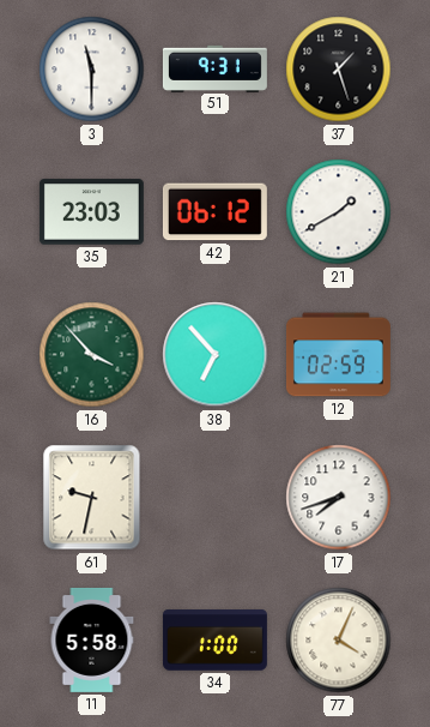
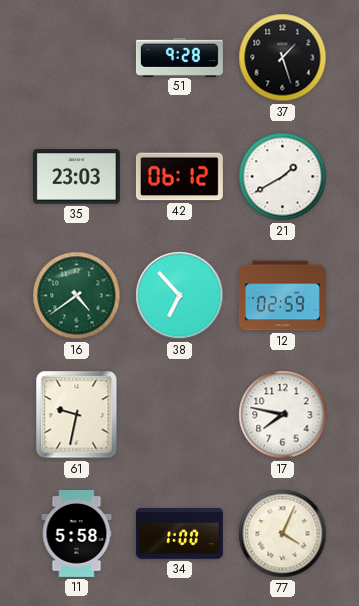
3: 11:30 -> none
51: 9:31 -> 9:28
16: 3:53 -> 4:39
17: 7:42 -> 7:47
